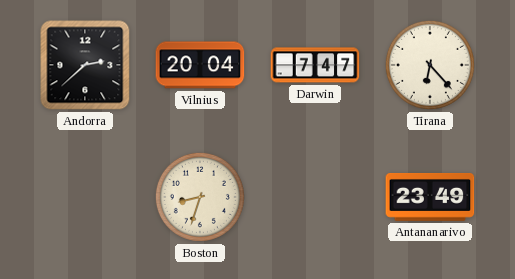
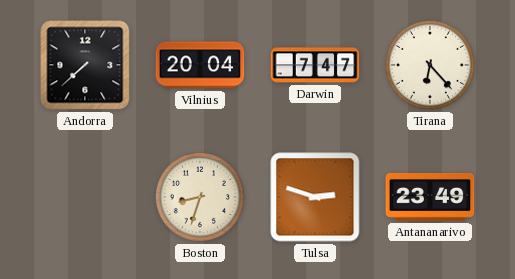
Andorra: 2:38 -> 7:38
Tulsa: none -> 2:48
